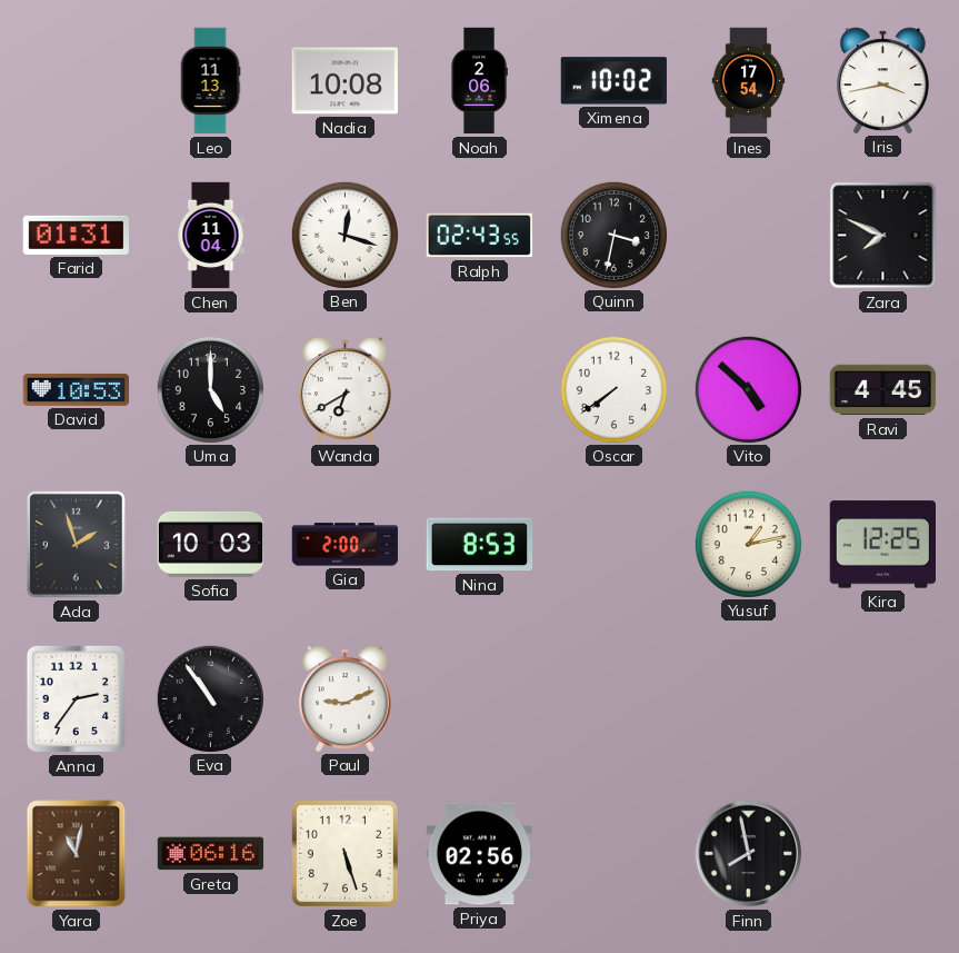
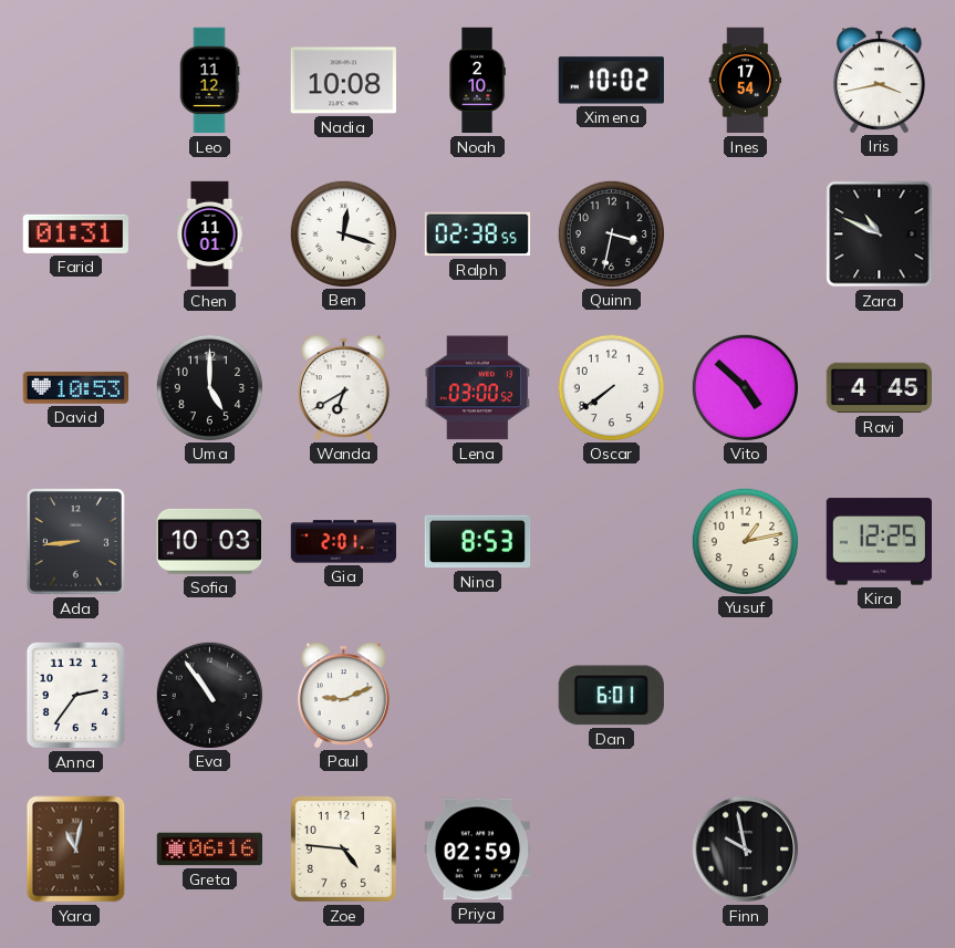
Leo: 11:13 -> 11:12
Noah: 2:06 -> 2:10
Chen: 11:04 -> 11:01
Ralph: 02:43 -> 02:38
Zara: 7:49 -> 10:49
Lena: none -> 03:00
Ada: 1:57 -> 8:44
Gia: 2:00 -> 2:01
Dan: none -> 6:01
Zoe: 5:27 -> 4:46
Priya: 02:56 -> 02:59
Finn: 7:58 -> 9:58
